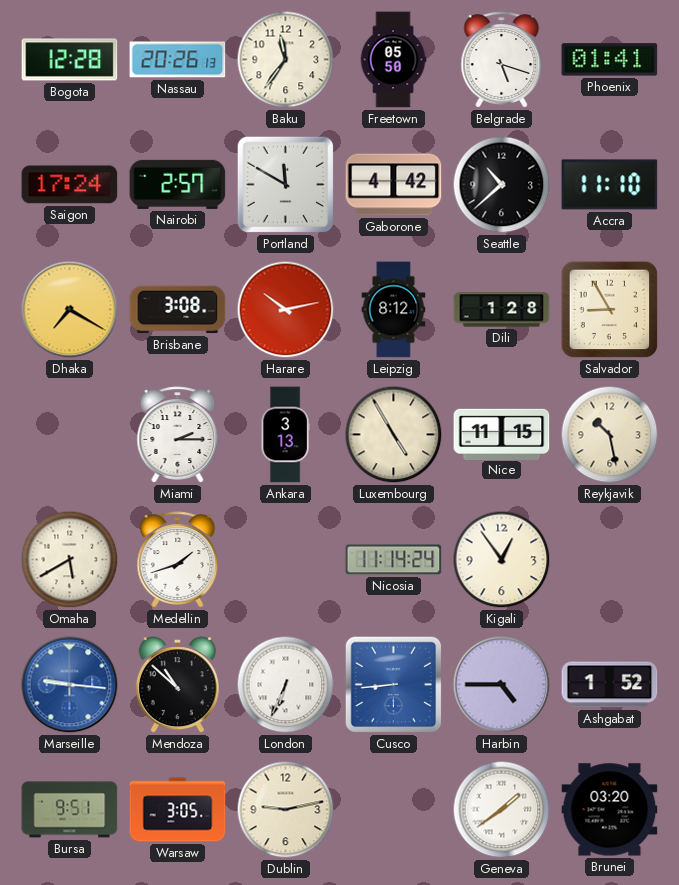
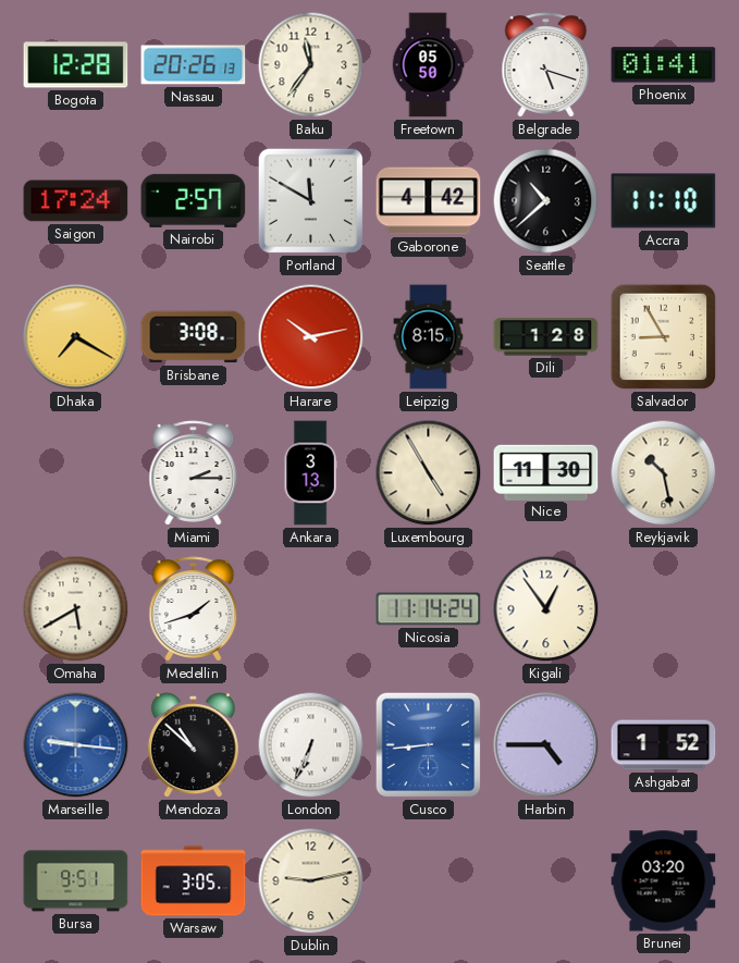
Leipzig: 8:12 -> 8:15
Nice: 11:15 -> 11:30
Geneva: 1:39 -> none
